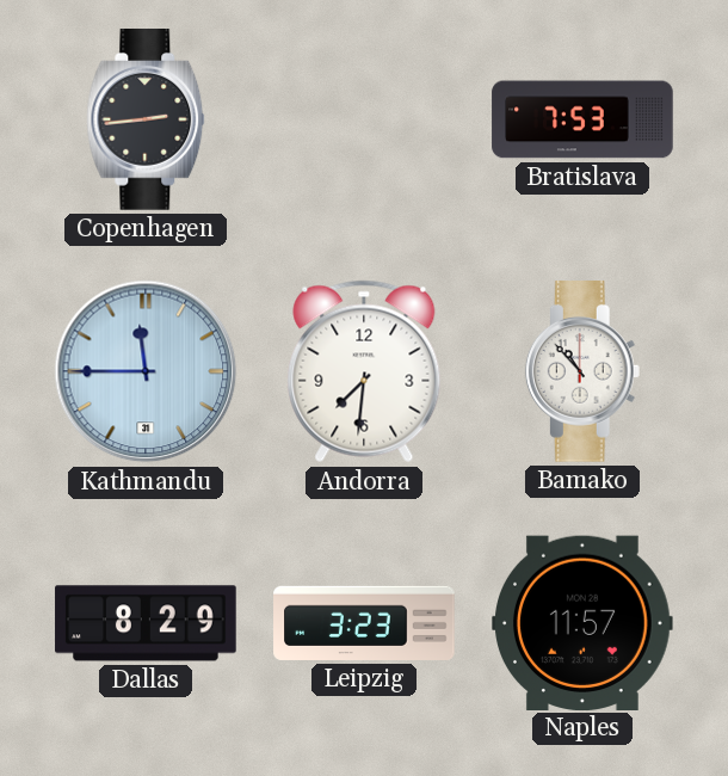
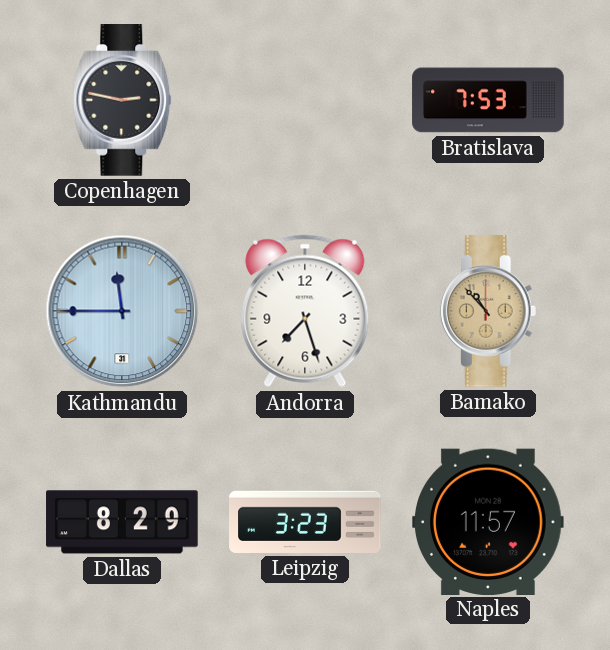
Copenhagen: 2:44 -> 2:47
Andorra: 7:31 -> 7:27
Bamako dial: white -> champagne
